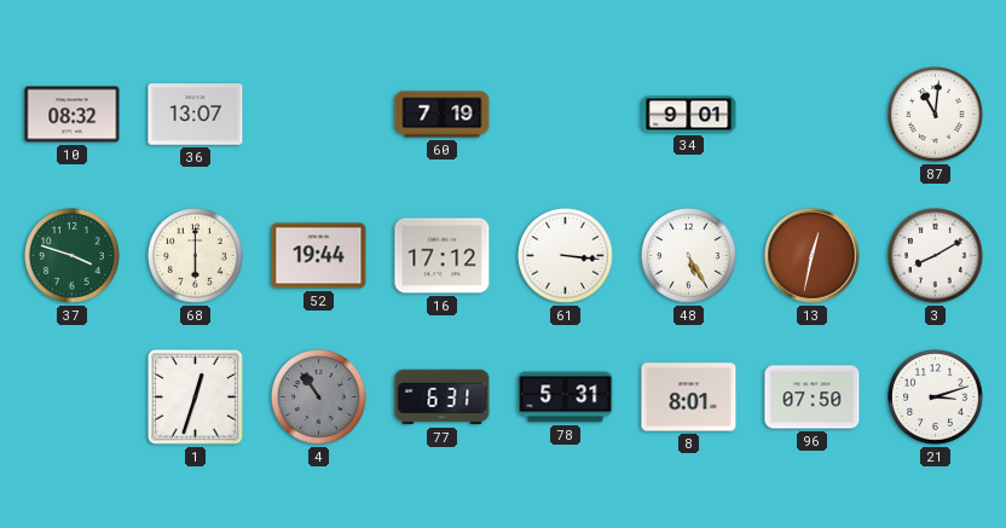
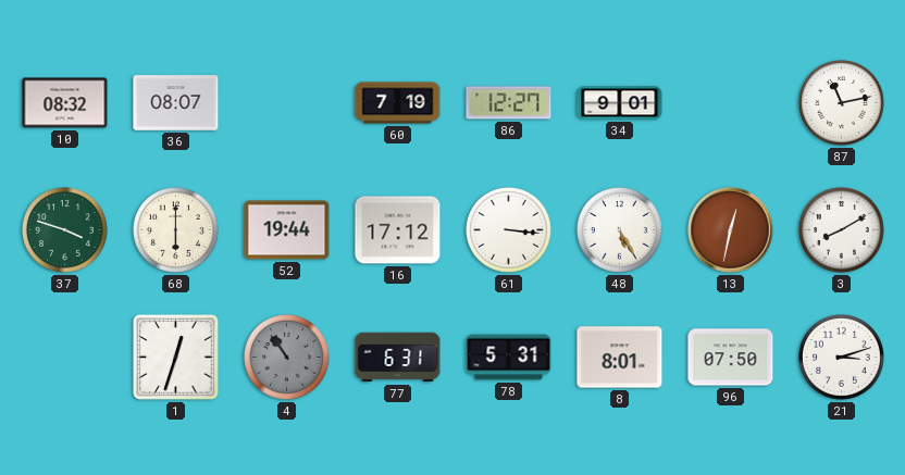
36: 13:07 -> 08:07
86: none -> 12:27
87: 11:01 -> 11:13
